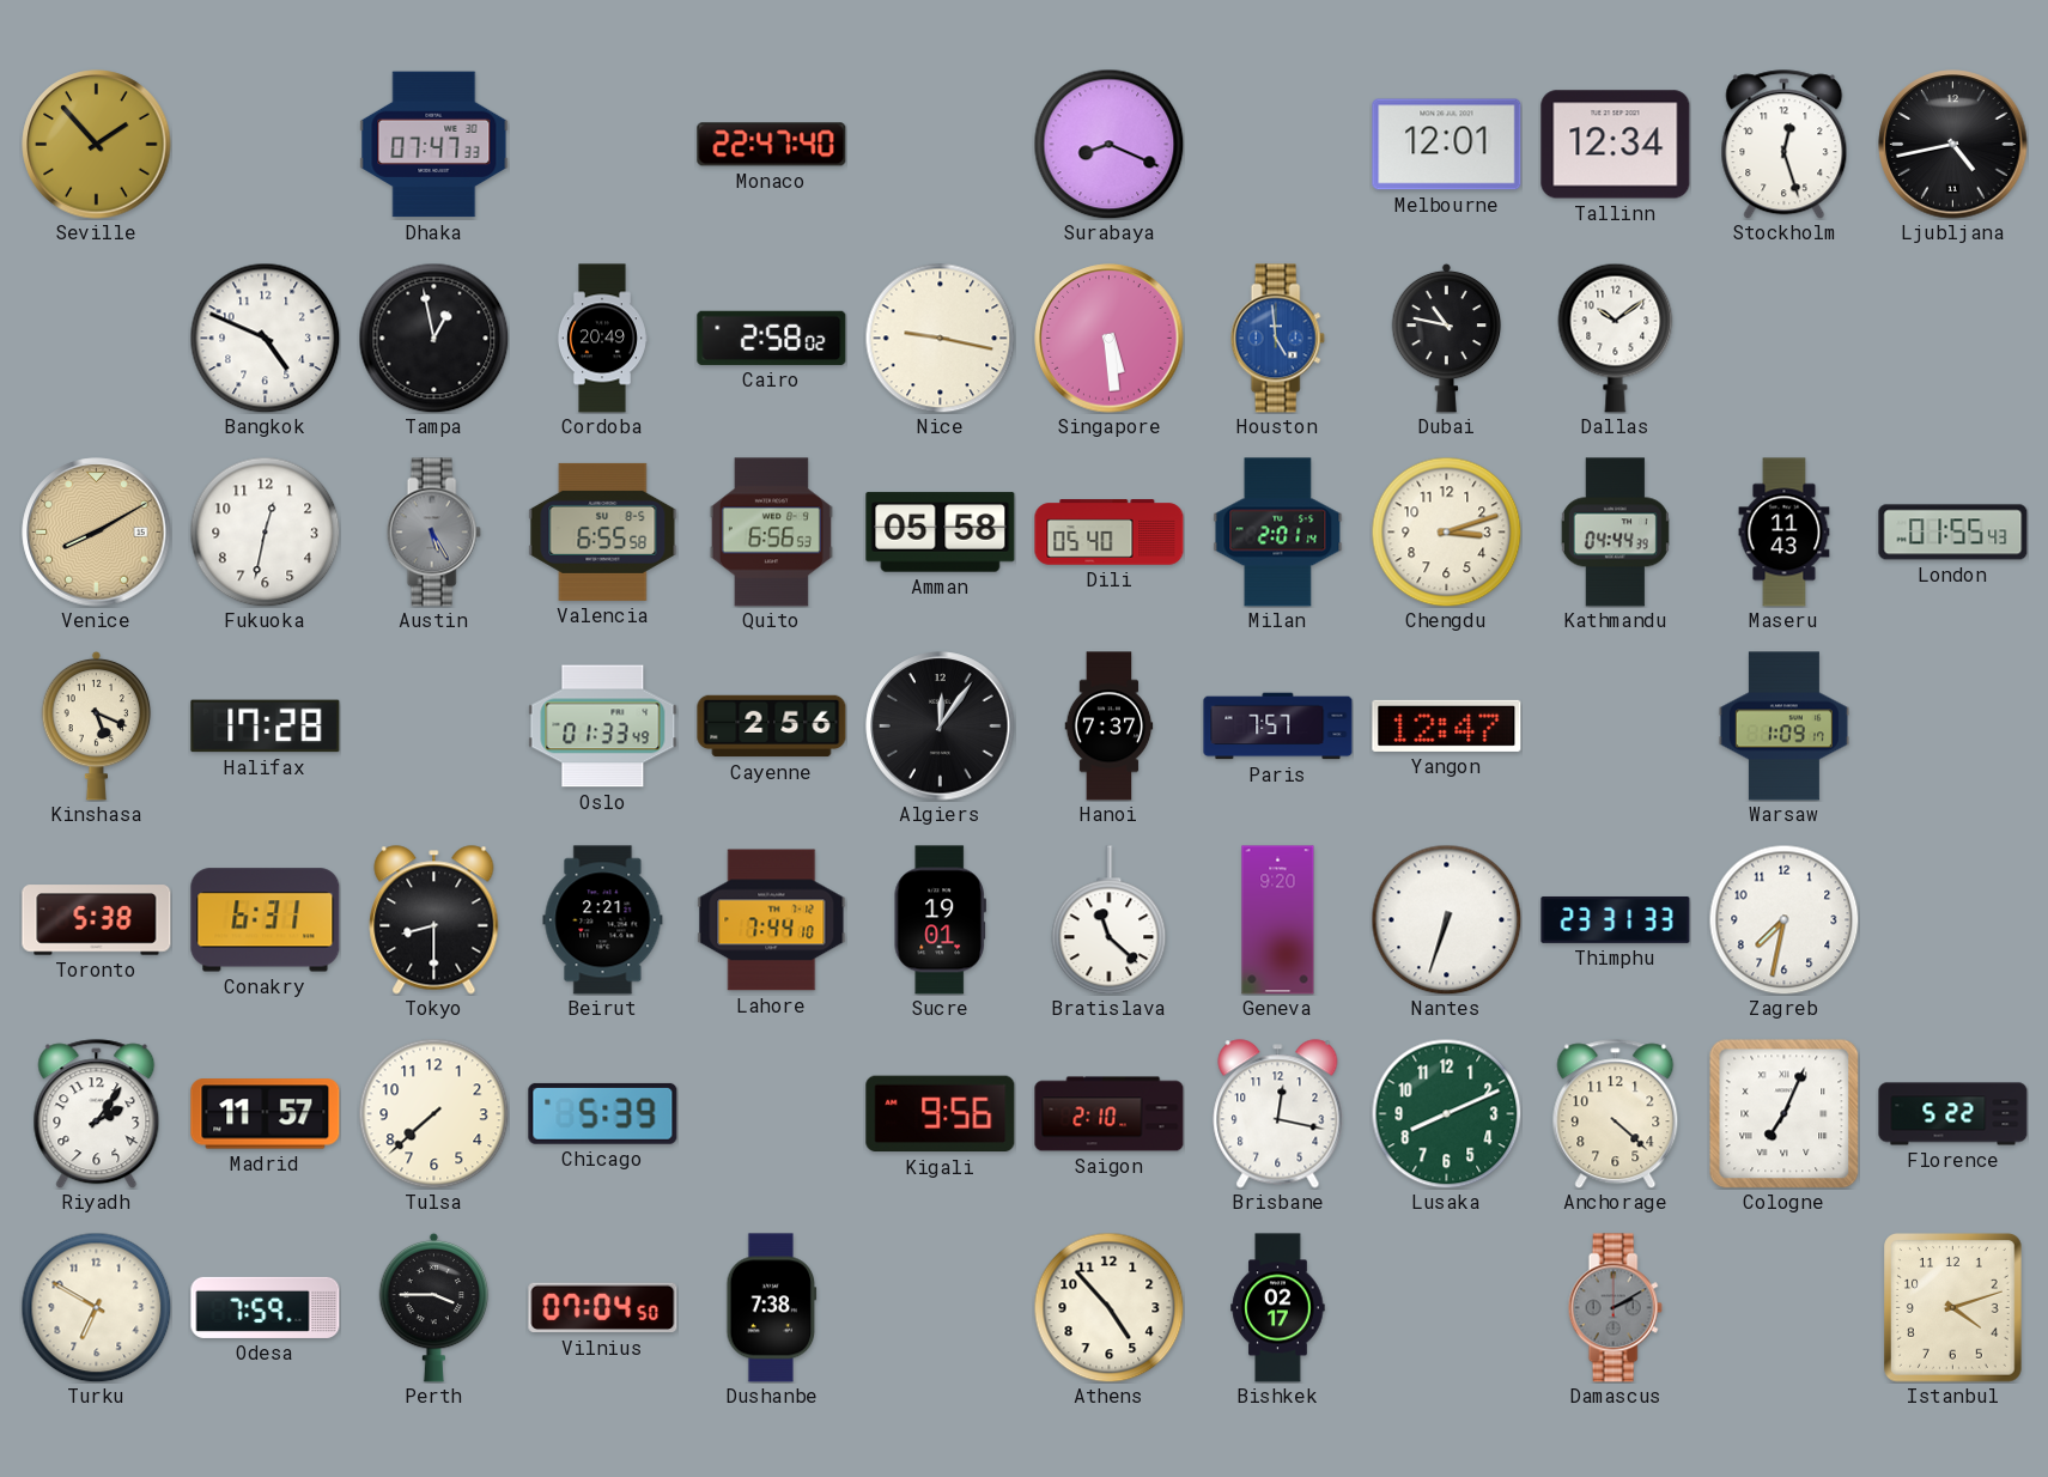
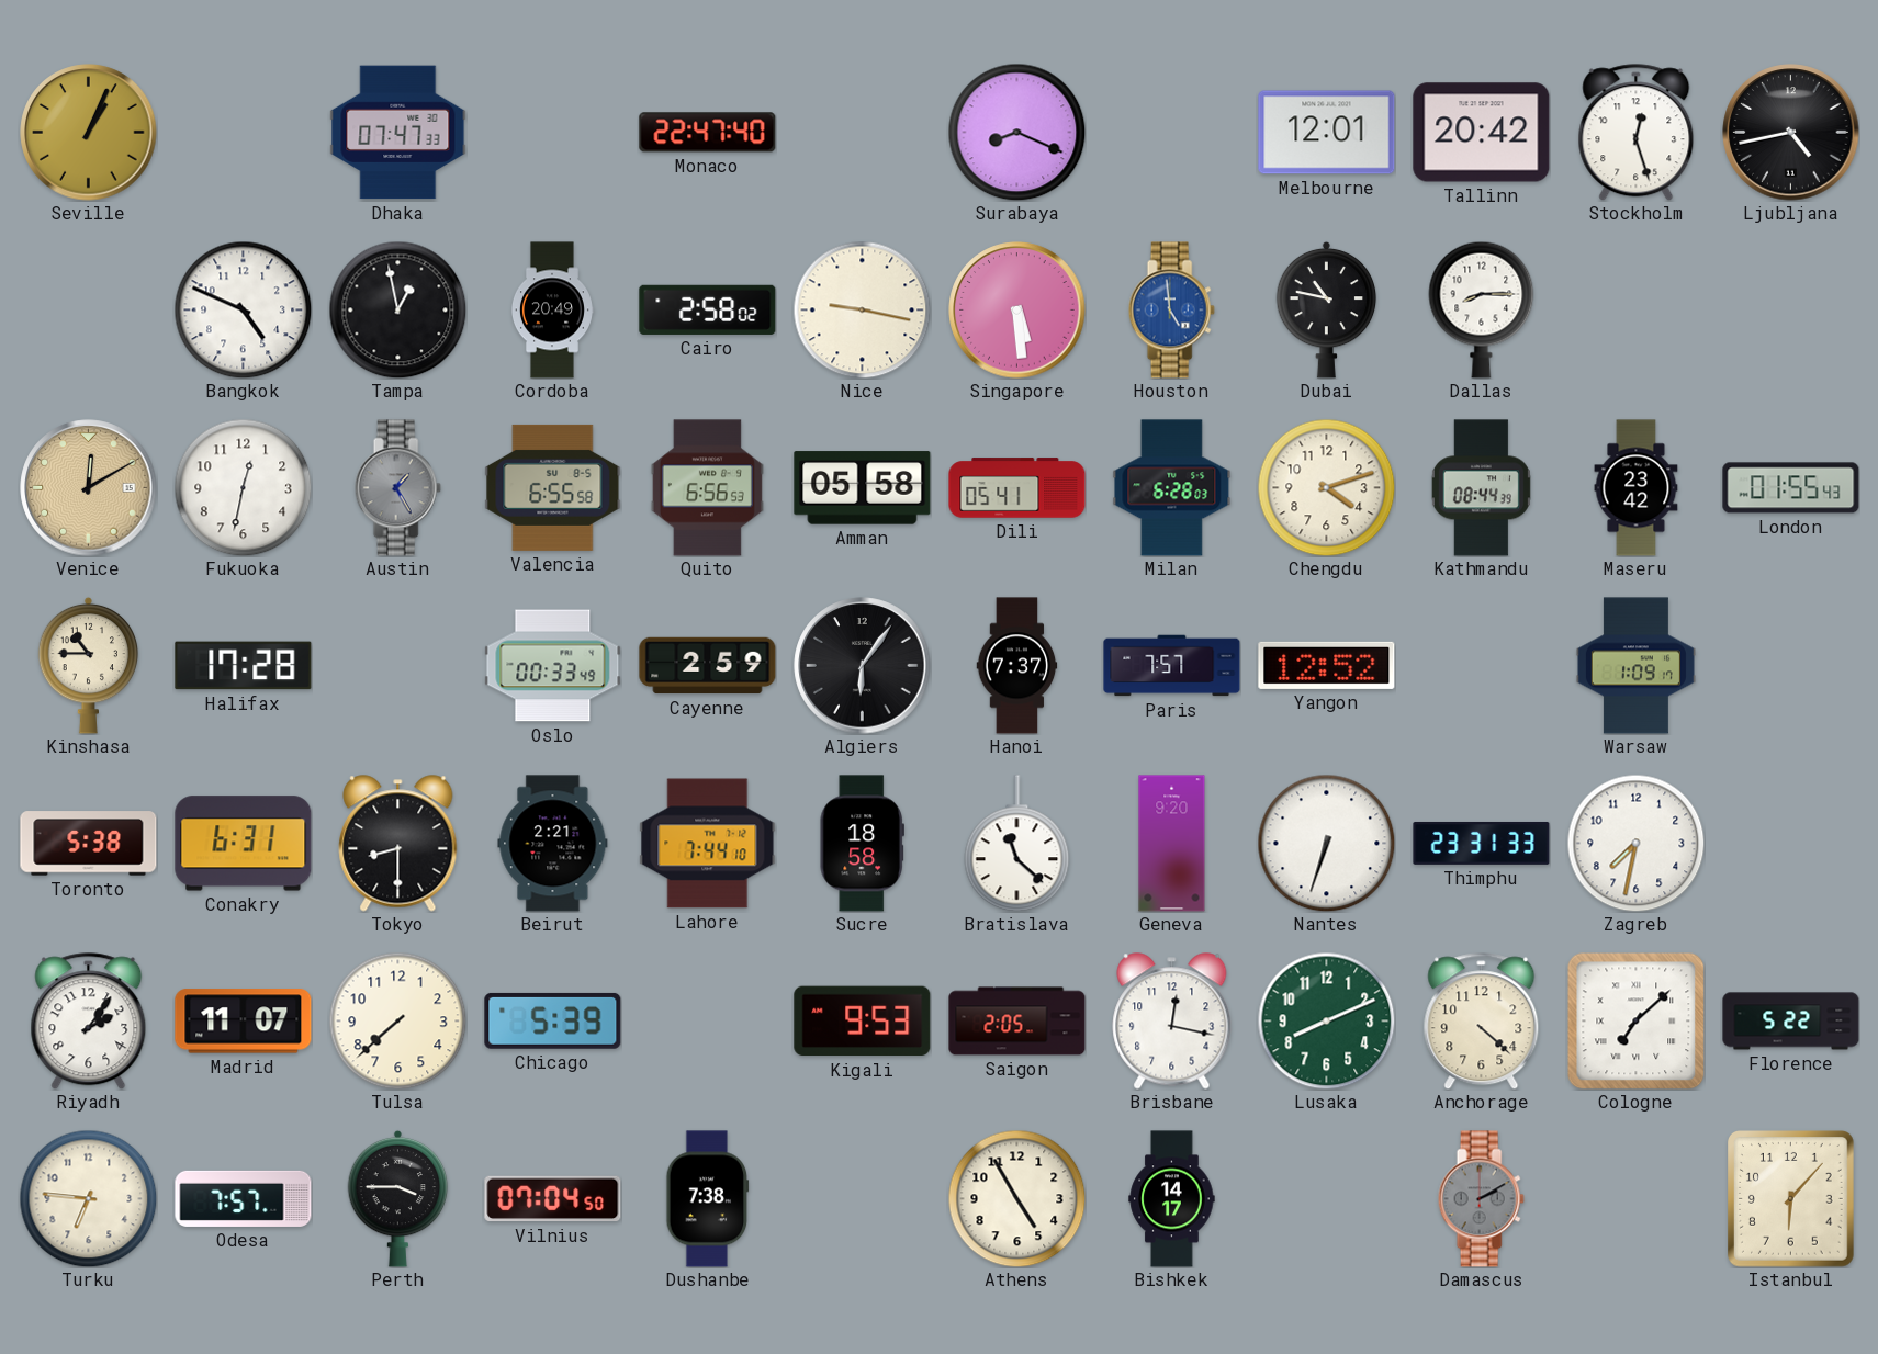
Seville: 1:53 -> 1:04
Tallinn: 12:34 -> 20:42
Dallas: 10:09 -> 8:15
Venice: 8:10 -> 12:10
Austin: 5:25 -> 1:25
Dili: 05:40 -> 05:41
Milan: 2:01 -> 6:28
Chengdu: 3:12 -> 4:12
Kathmandu: 04:44 -> 08:44
Maseru: 11:43 -> 23:42
Kinshasa: 5:19 -> 10:45
Oslo: 01:33 -> 00:33
Cayenne: 2:56 -> 2:59
Algiers: 12:06 -> 6:06
Yangon: 12:47 -> 12:52
Sucre: 19:01 -> 18:58
Madrid: 11:57 -> 11:07
Kigali: 9:56 -> 9:53
Saigon: 2:10 -> 2:05
Cologne: 7:04 -> 7:08
Turku: 6:50 -> 6:46
Odesa: 7:59 -> 7:57
Athens: 4:53 -> 4:55
Bishkek: 02:17 -> 14:17
Istanbul: 4:12 -> 6:07
